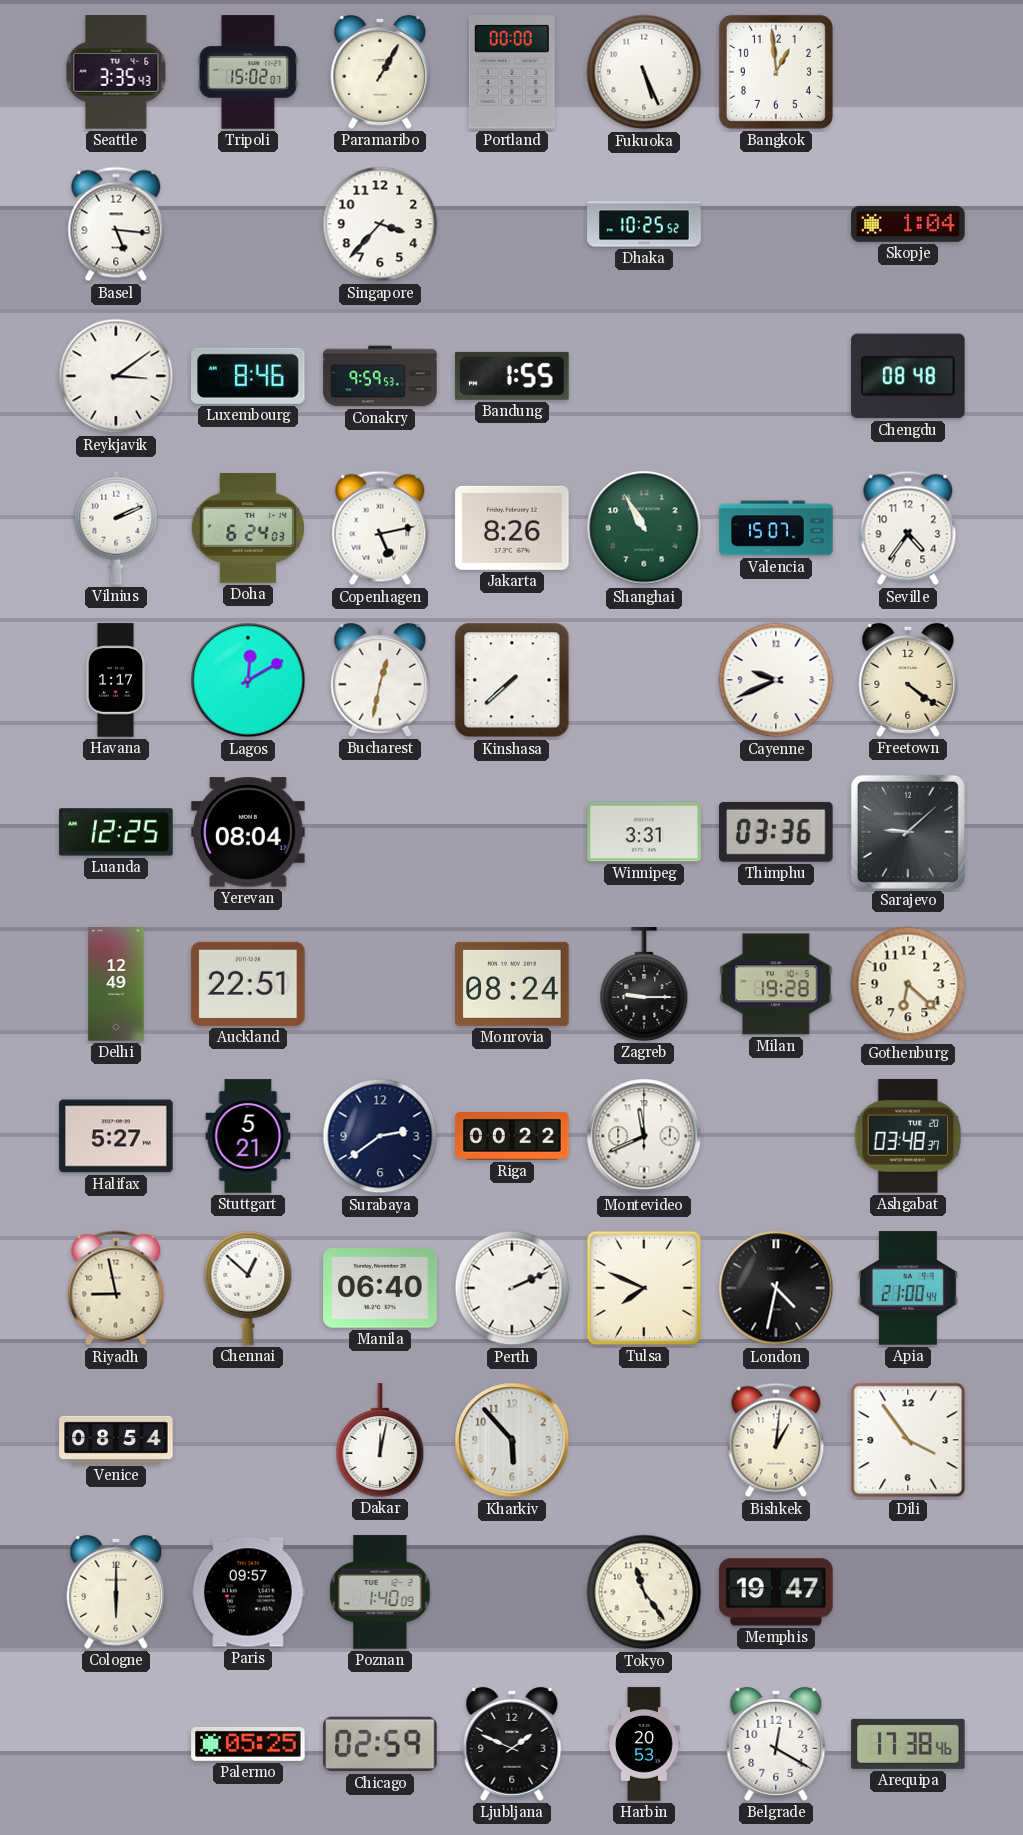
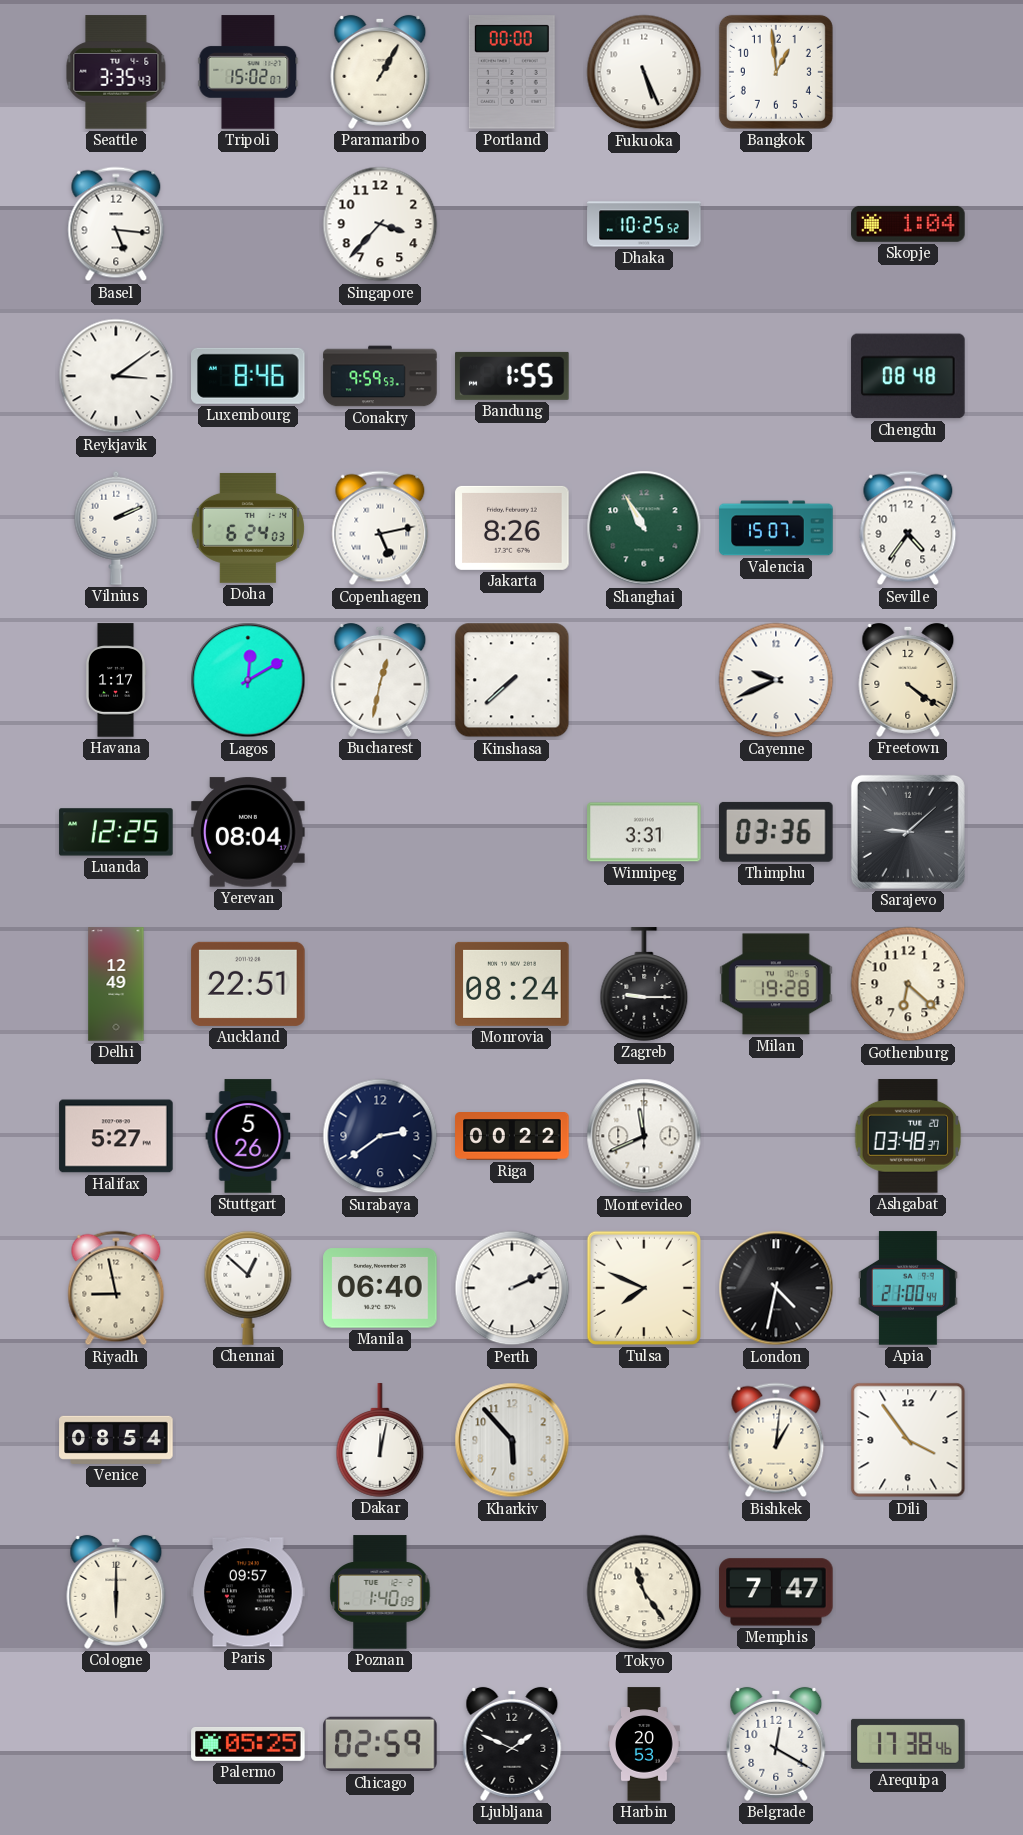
Stuttgart: 5:21 -> 5:26
Memphis: 19:47 -> 7:47
